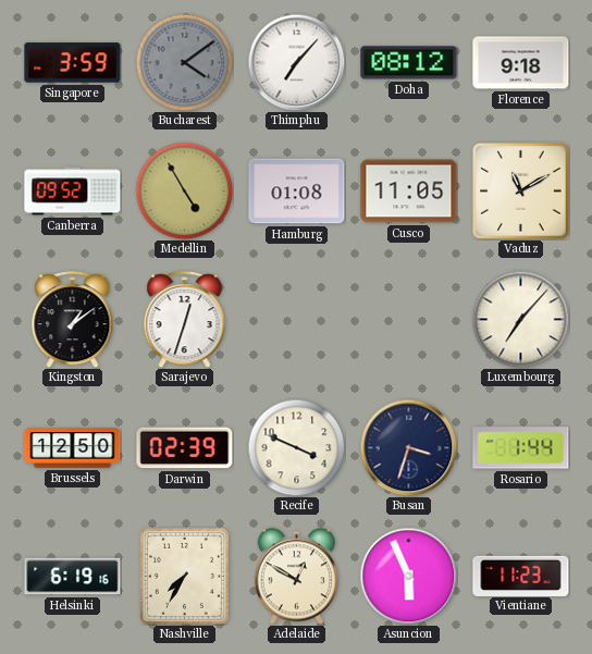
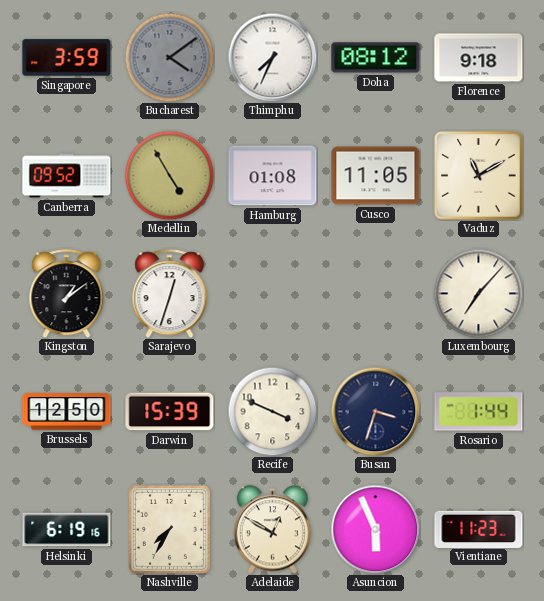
Thimphu: 7:07 -> 7:34
Darwin: 02:39 -> 15:39
